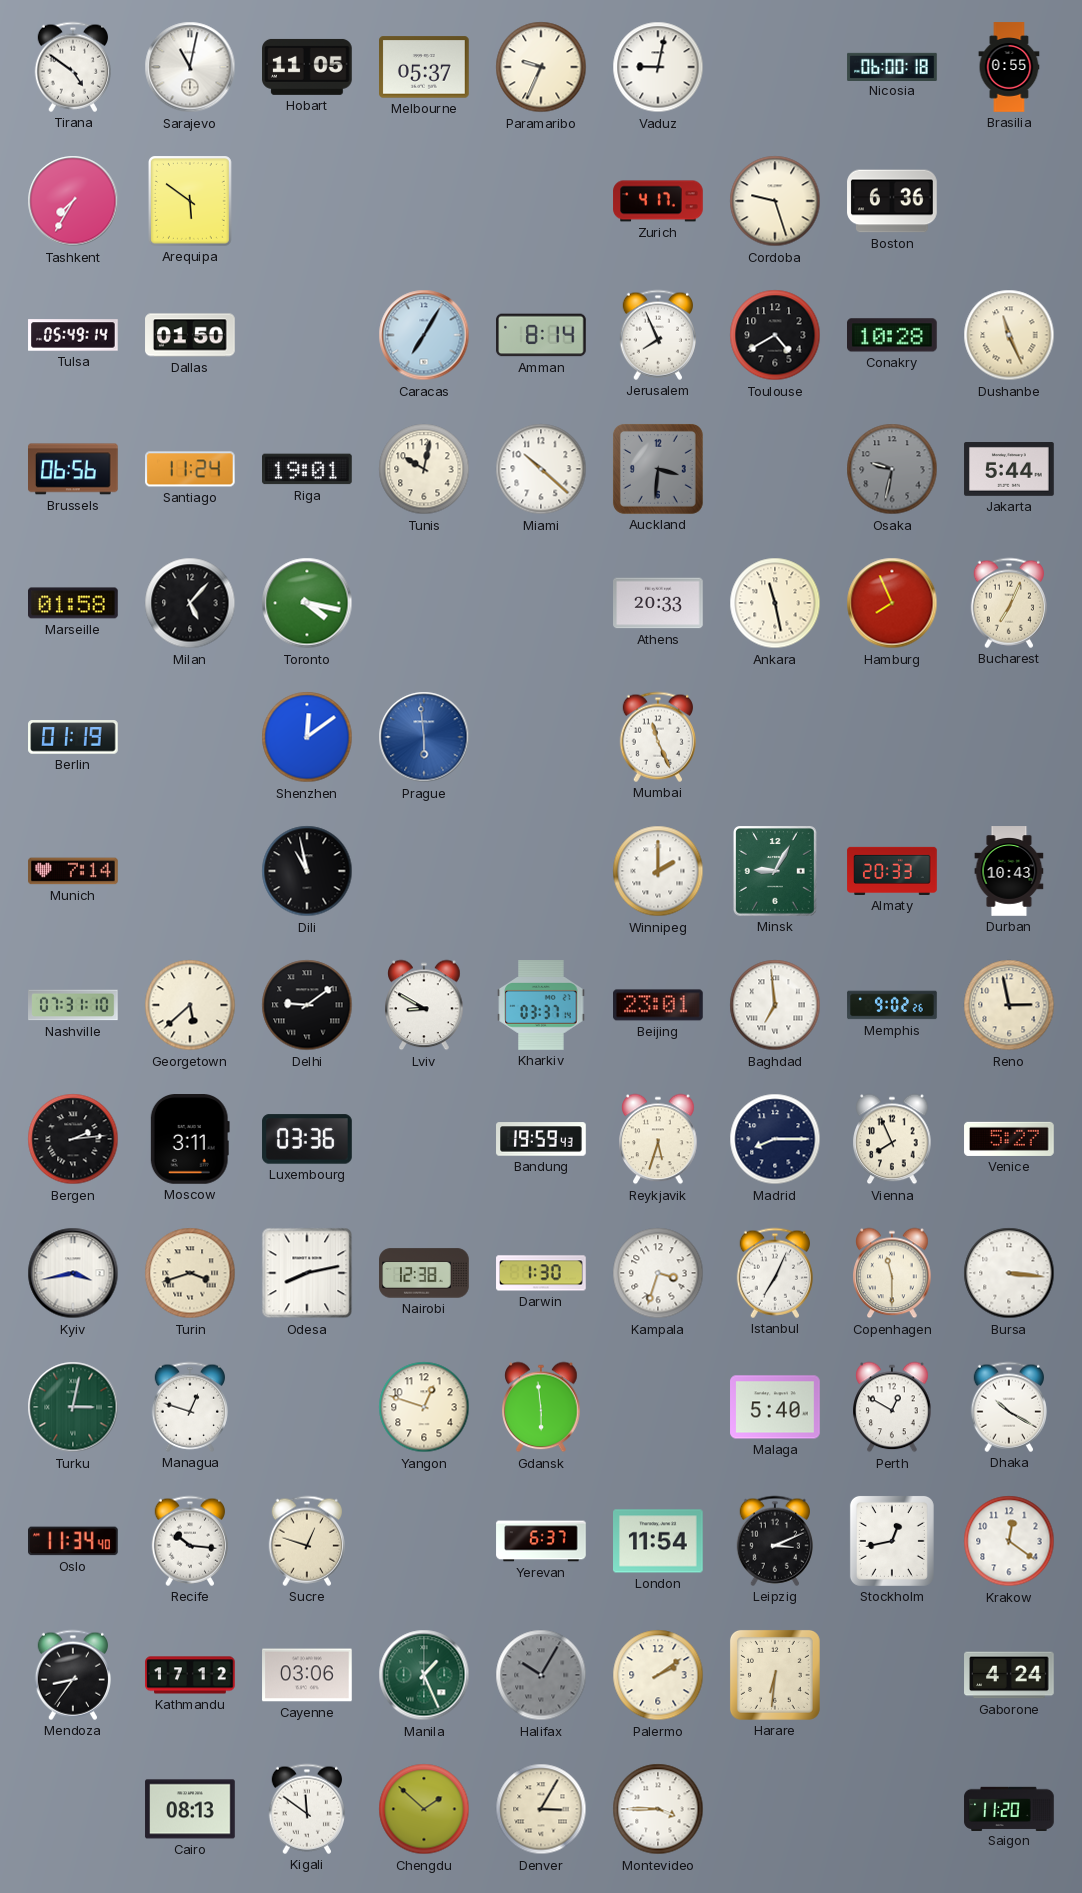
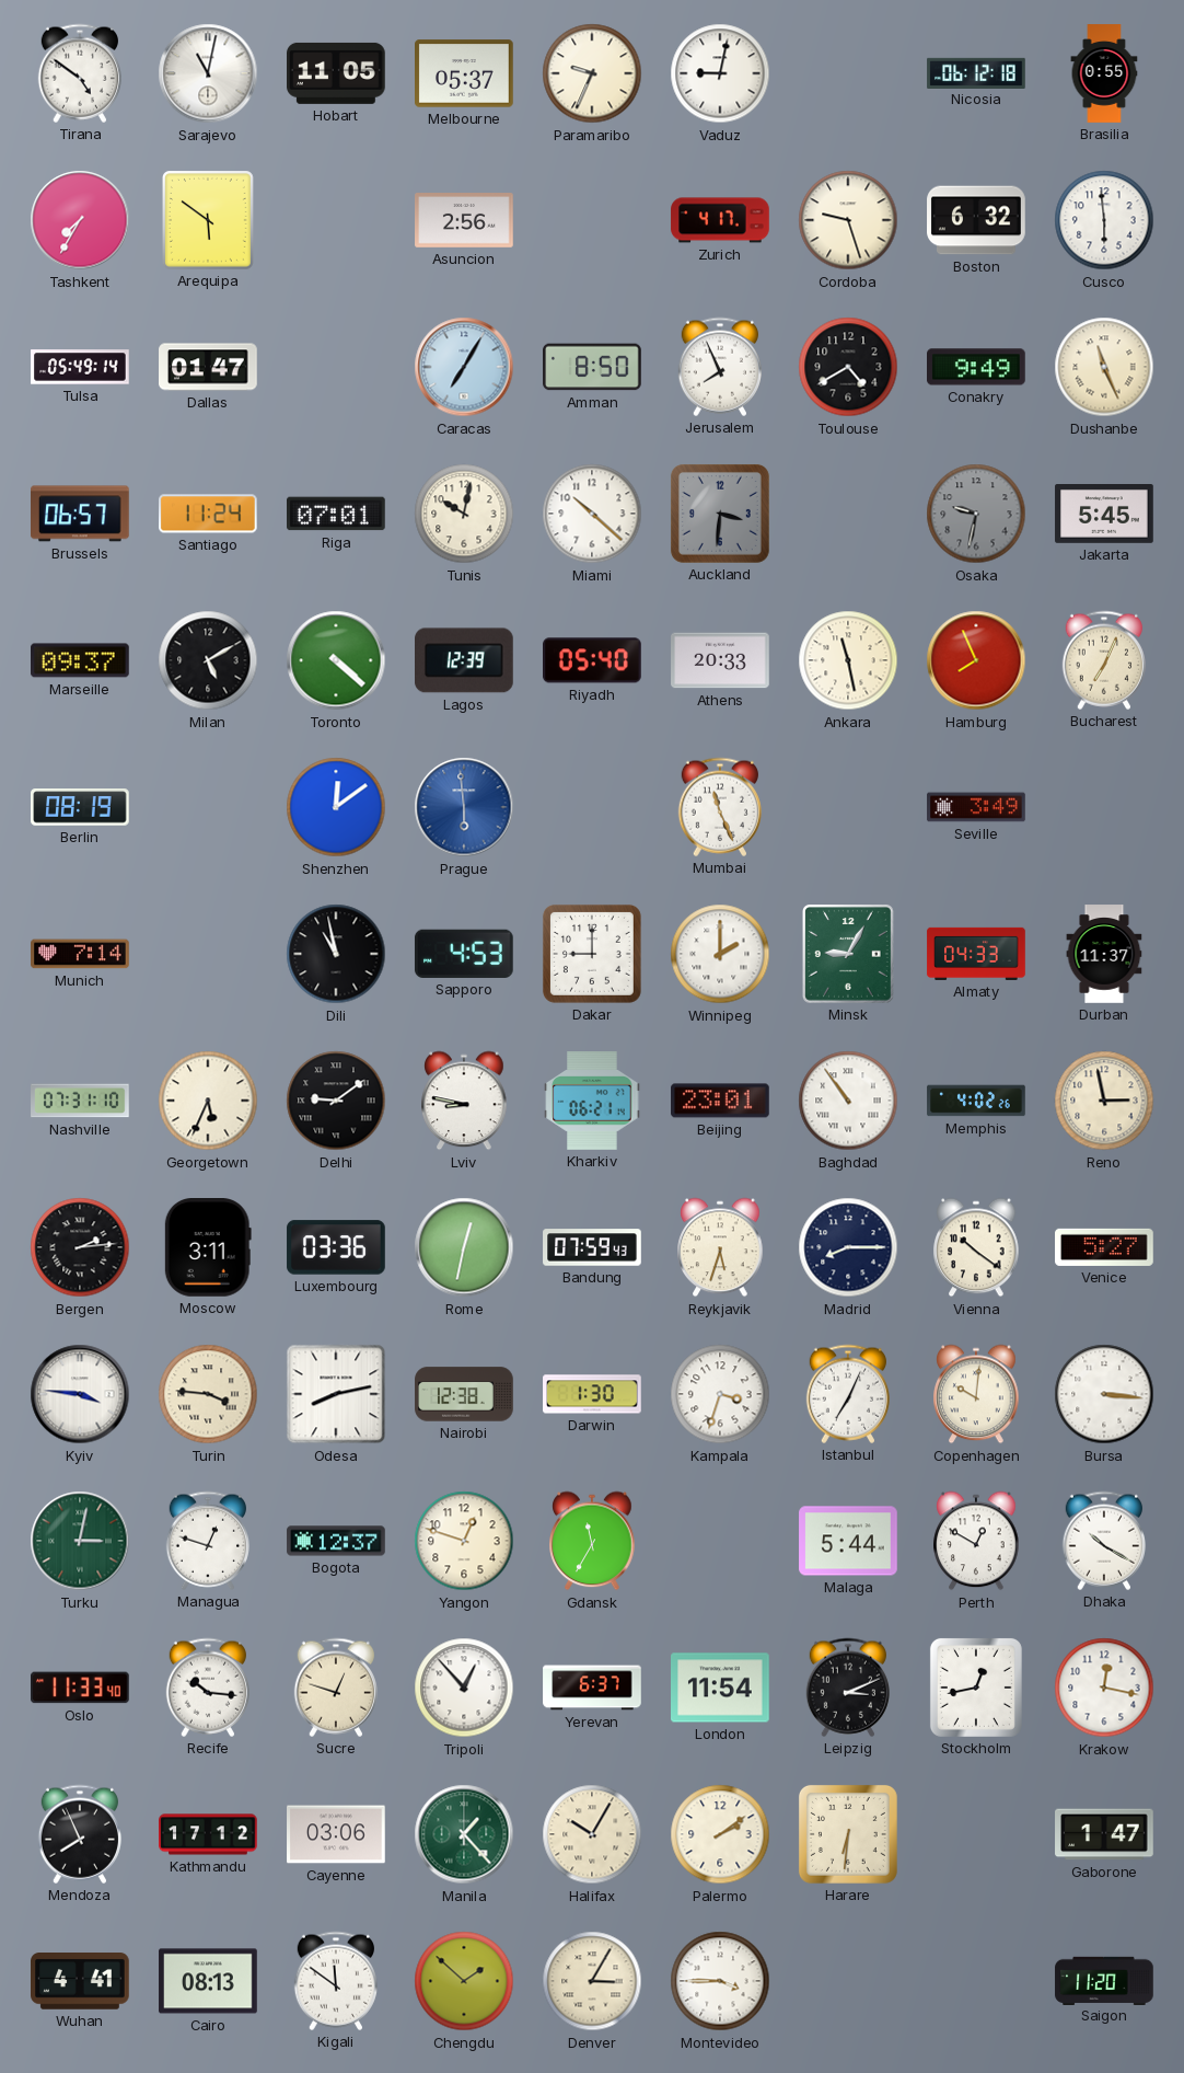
Nicosia: 06:00 -> 06:12
Asuncion: none -> 2:56
Boston: 6:36 -> 6:32
Cusco: none -> 5:59
Dallas: 01:50 -> 01:47
Amman: 8:14 -> 8:50
Conakry: 10:28 -> 9:49
Brussels: 06:56 -> 06:57
Riga: 19:01 -> 07:01
Jakarta: 5:44 -> 5:45
Marseille: 01:58 -> 09:37
Milan: 5:07 -> 5:10
Toronto: 4:17 -> 4:22
Lagos: none -> 12:39
Riyadh: none -> 05:40
Berlin: 01:19 -> 08:19
Seville: none -> 3:49
Sapporo: none -> 4:53
Dakar: none -> 9:00
Almaty: 20:33 -> 04:33
Durban: 10:43 -> 11:37
Georgetown: 5:38 -> 5:34
Lviv: 8:50 -> 8:47
Kharkiv: 03:37 -> 06:21
Baghdad: 6:59 -> 10:54
Memphis: 9:02 -> 4:02
Rome: none -> 12:32
Bandung: 19:59 -> 07:59
Vienna: 7:56 -> 10:21
Kyiv: 3:43 -> 3:46
Turin: 3:42 -> 3:46
Copenhagen: 11:30 -> 10:01
Bogota: none -> 12:37
Gdansk: 5:59 -> 11:35
Malaga: 5:40 -> 5:44
Oslo: 11:34 -> 11:33
Tripoli: none -> 12:53
Krakow: 12:21 -> 12:17
Mendoza: 8:36 -> 7:56
Manila: 1:26 -> 1:23
Halifax dial: grey -> cream
Gaborone: 4:24 -> 1:47
Wuhan: none -> 4:41
